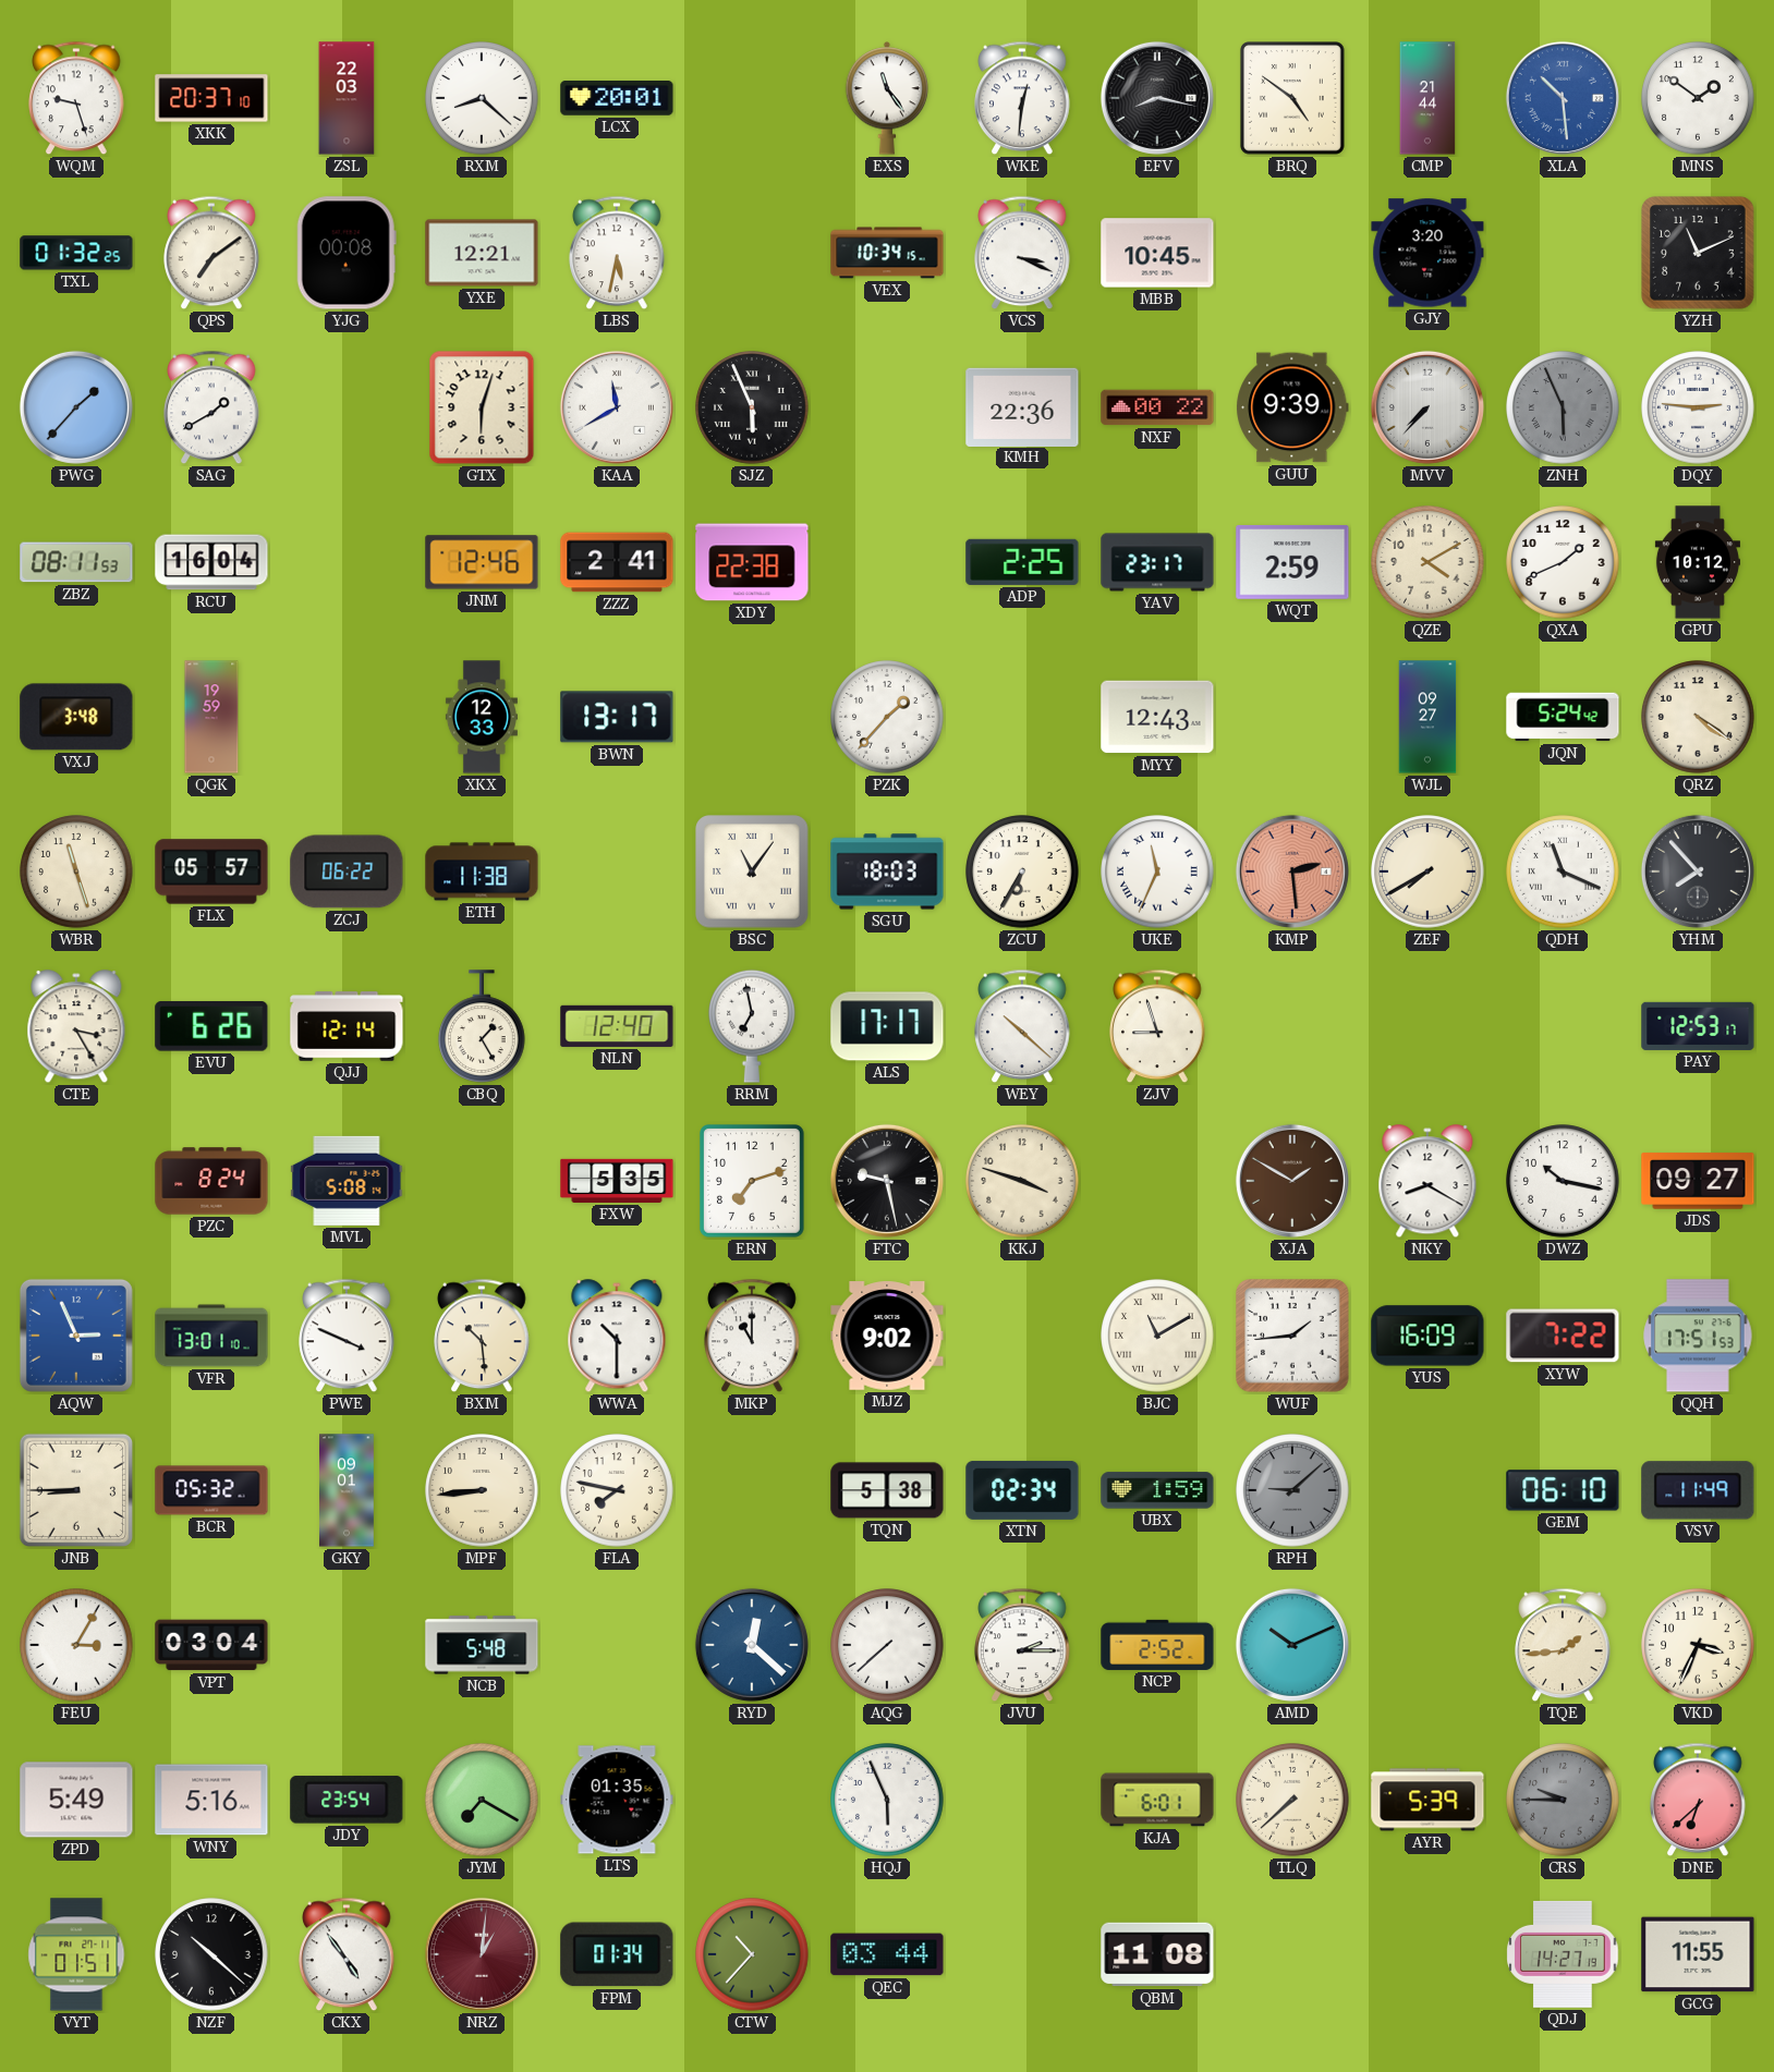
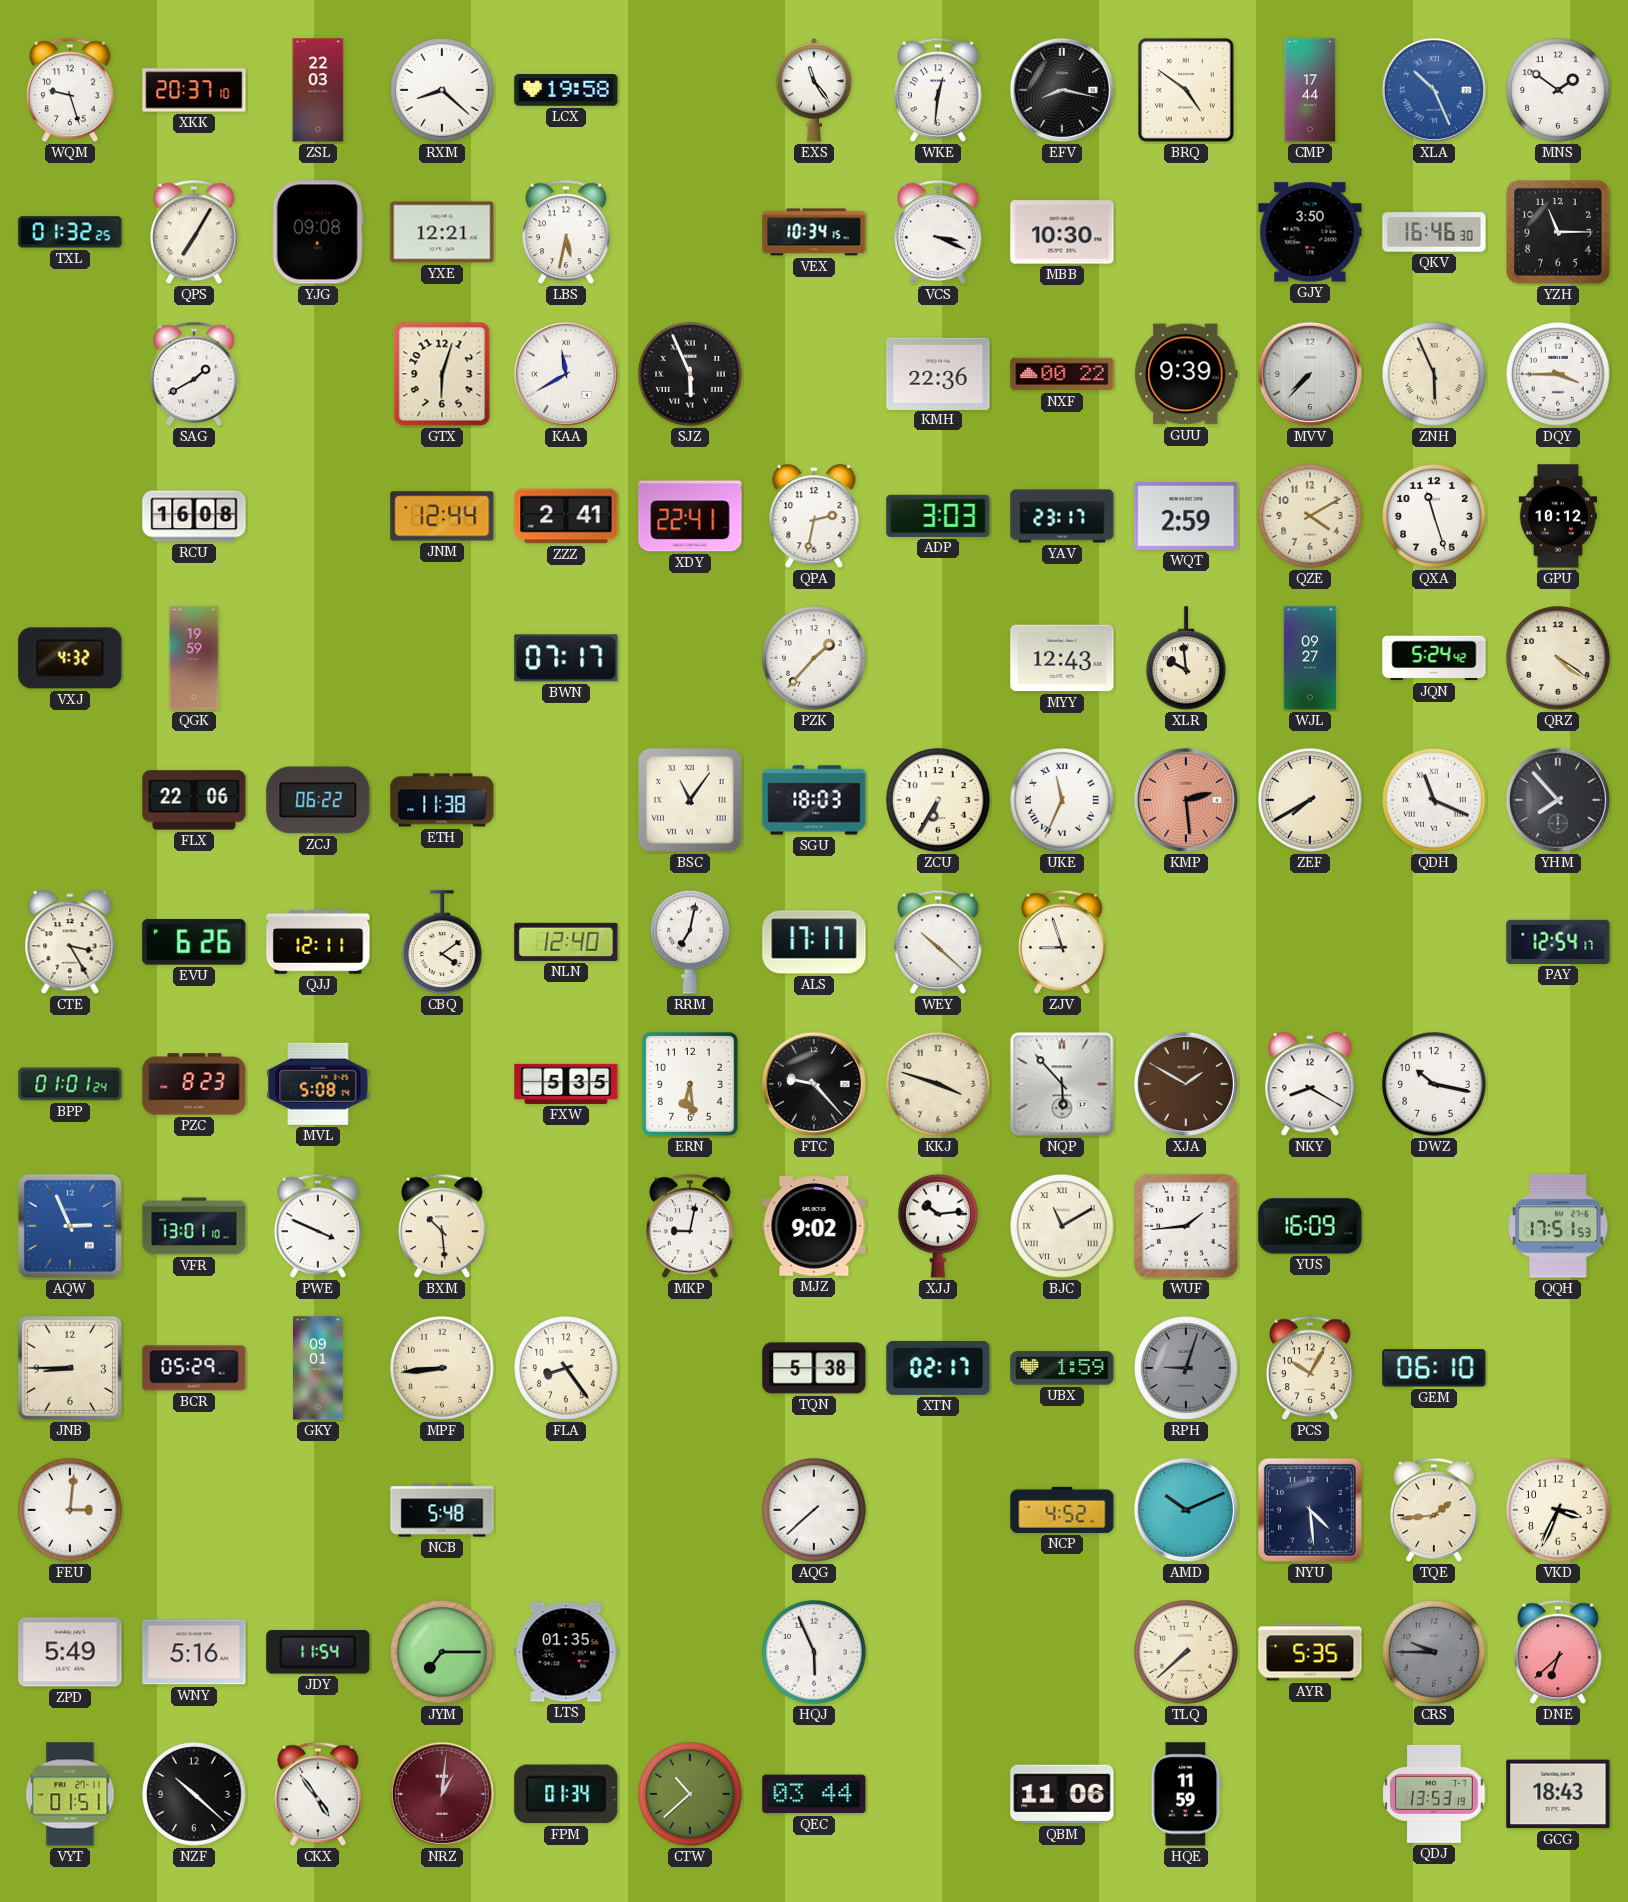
LCX: 20:01 -> 19:58
CMP: 21:44 -> 17:44
XLA: 10:29 -> 10:26
QPS: 7:09 -> 7:05
YJG: 00:08 -> 09:08
MBB: 10:45 -> 10:30
GJY: 3:20 -> 3:50
QKV: none -> 16:46
YZH: 11:11 -> 11:15
PWG: 1:37 -> none
ZNH dial: grey -> cream
DQY: 2:46 -> 3:45
ZBZ: 08:11 -> none
RCU: 16:04 -> 16:08
JNM: 12:46 -> 12:44
XDY: 22:38 -> 22:41
QPA: none -> 2:32
ADP: 2:25 -> 3:03
QXA: 1:41 -> 11:27
VXJ: 3:48 -> 4:32
XKX: 12:33 -> none
BWN: 13:17 -> 07:17
XLR: none -> 9:59
WBR: 11:27 -> none
FLX: 05:57 -> 22:06
QJJ: 12:14 -> 12:11
CBQ: 1:25 -> 4:09
RRM: 6:58 -> 7:02
PAY: 12:53 -> 12:54
BPP: none -> 01:01
PZC: 8:24 -> 8:23
ERN: 7:12 -> 6:29
FTC: 9:28 -> 9:23
NQP: none -> 5:53
JDS: 09:27 -> none
WWA: 10:30 -> none
MKP: 11:00 -> 9:02
XJJ: none -> 10:14
XYW: 7:22 -> none
BCR: 05:32 -> 05:29
FLA: 7:47 -> 8:24
XTN: 02:34 -> 02:17
RPH: 9:08 -> 9:03
PCS: none -> 10:05
VSV: 11:49 -> none
FEU: 3:05 -> 3:01
VPT: 03:04 -> none
RYD: 12:22 -> none
JVU: 2:15 -> none
NCP: 2:52 -> 4:52
NYU: none -> 4:29
JDY: 23:54 -> 11:54
JYM: 7:20 -> 7:15
KJA: 6:01 -> none
AYR: 5:39 -> 5:35
CTW: 10:37 -> 10:38
QBM: 11:08 -> 11:06
HQE: none -> 11:59
QDJ: 14:27 -> 13:53
GCG: 11:55 -> 18:43
